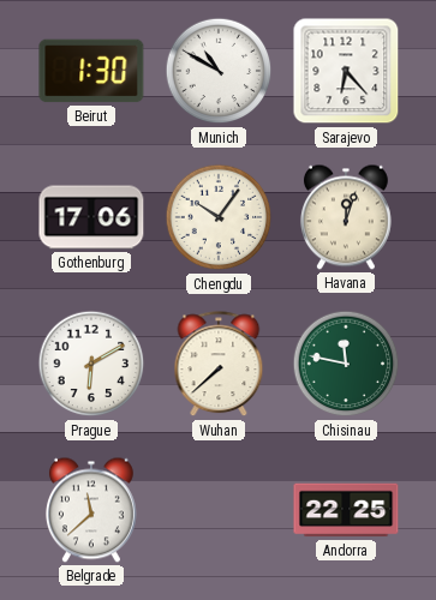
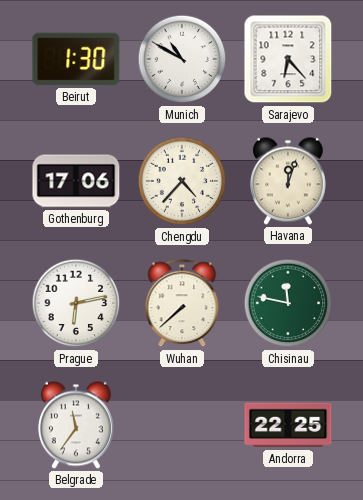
Chengdu: 10:06 -> 4:37
Prague: 6:10 -> 6:13
Belgrade: 11:38 -> 11:36
